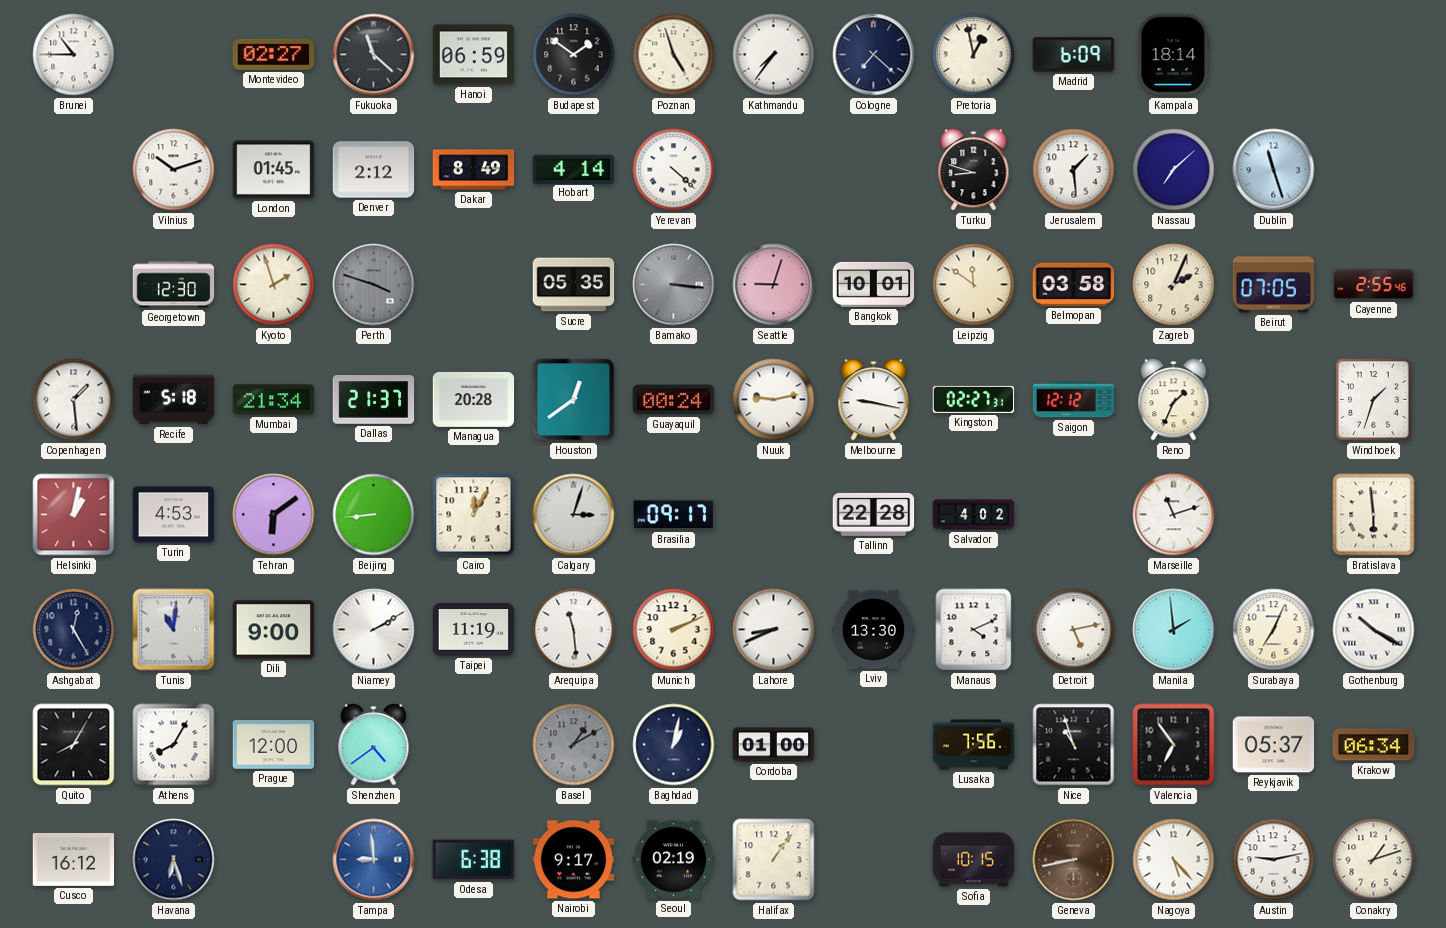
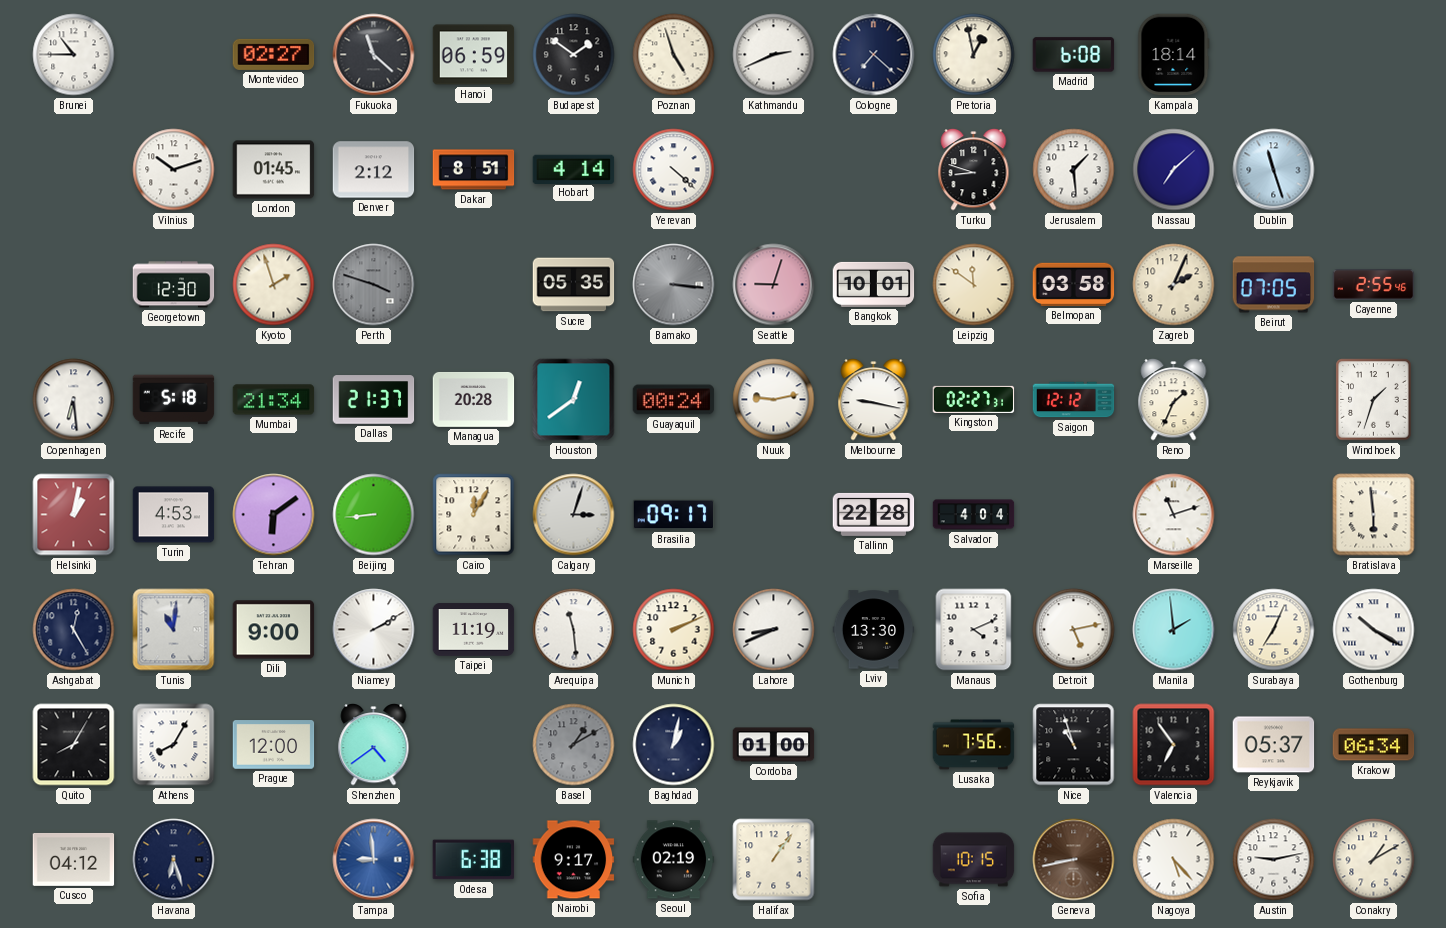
Kathmandu: 7:36 -> 2:41
Madrid: 6:09 -> 6:08
Dakar: 8:49 -> 8:51
Copenhagen: 1:29 -> 6:29
Salvador: 4:02 -> 4:04
Cusco: 16:12 -> 04:12
Conakry: 1:12 -> 1:10
